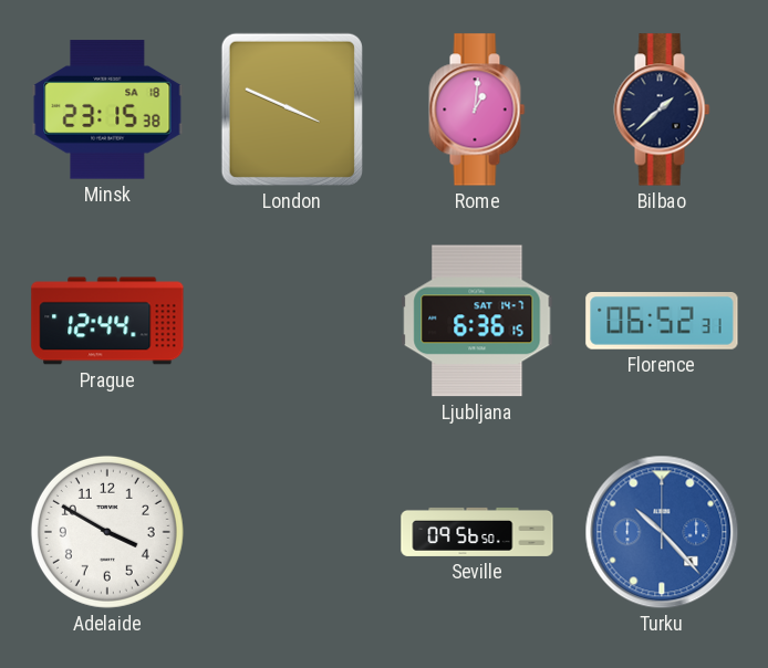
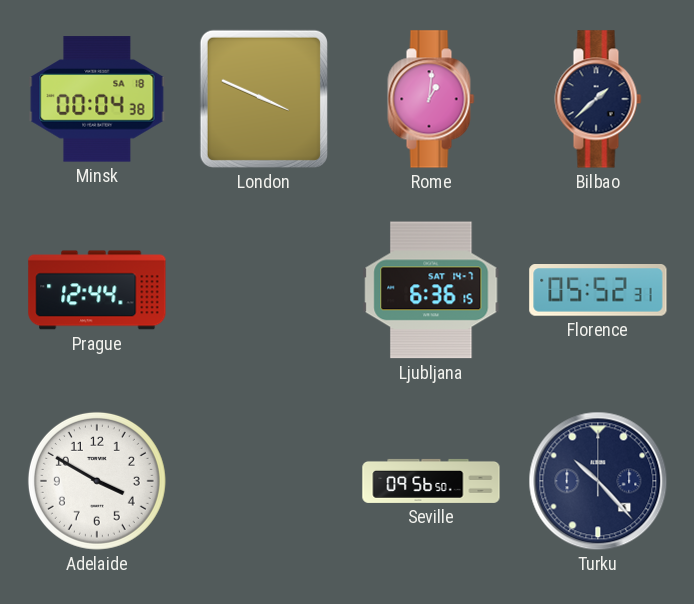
Minsk: 23:15 -> 00:04
Florence: 06:52 -> 05:52
Turku dial: blue -> navy
